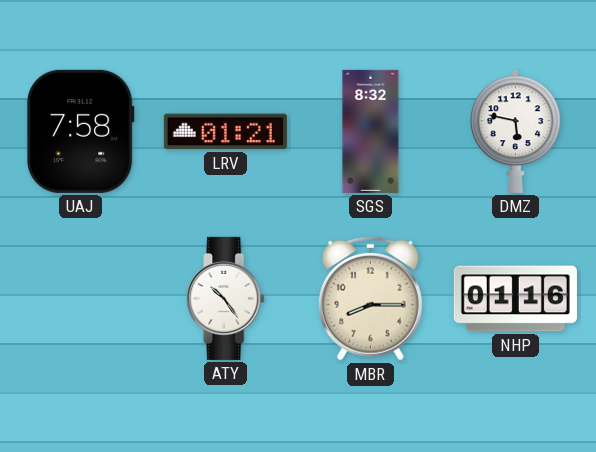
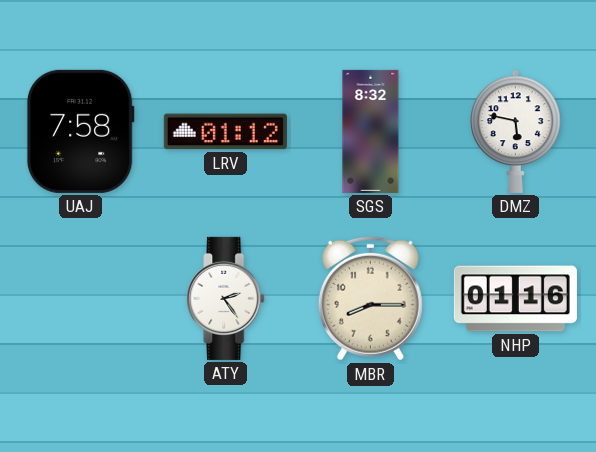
LRV: 01:21 -> 01:12
ATY: 10:24 -> 2:24
